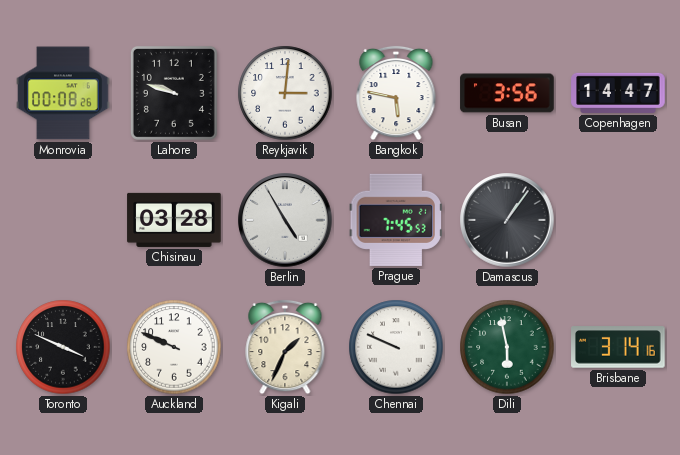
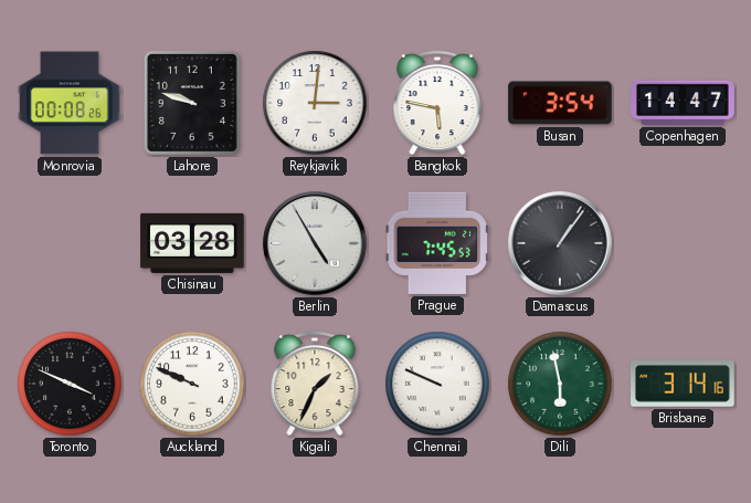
Busan: 3:56 -> 3:54
